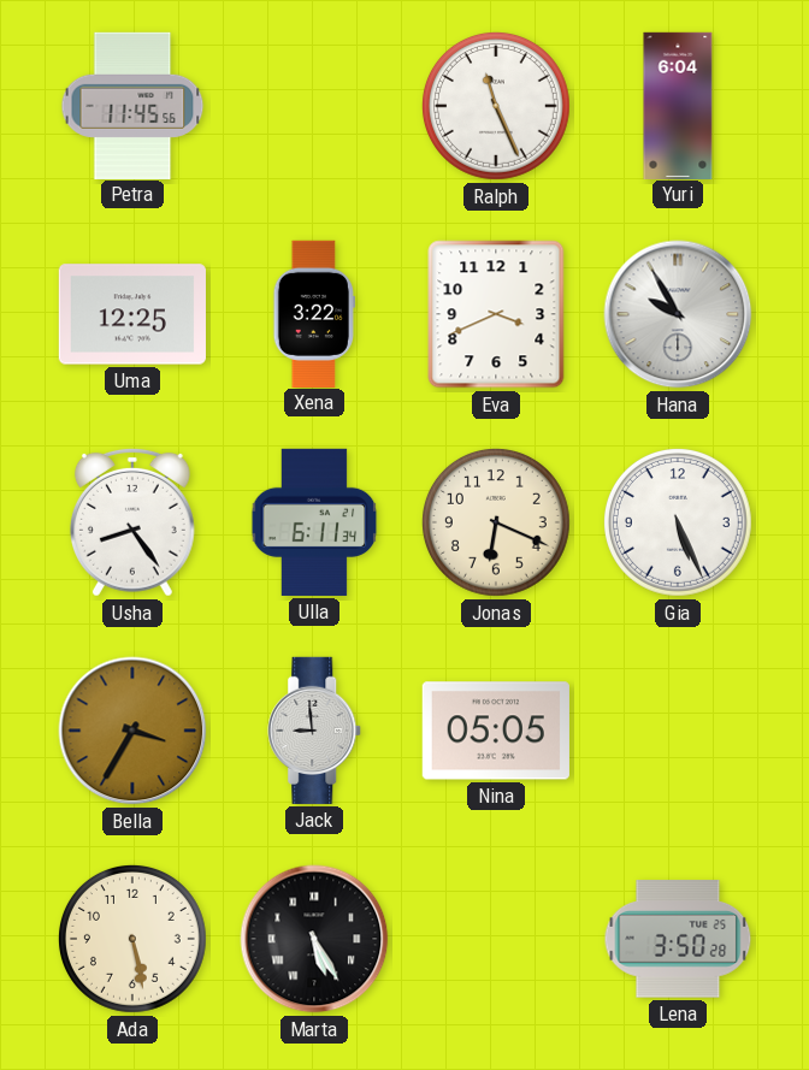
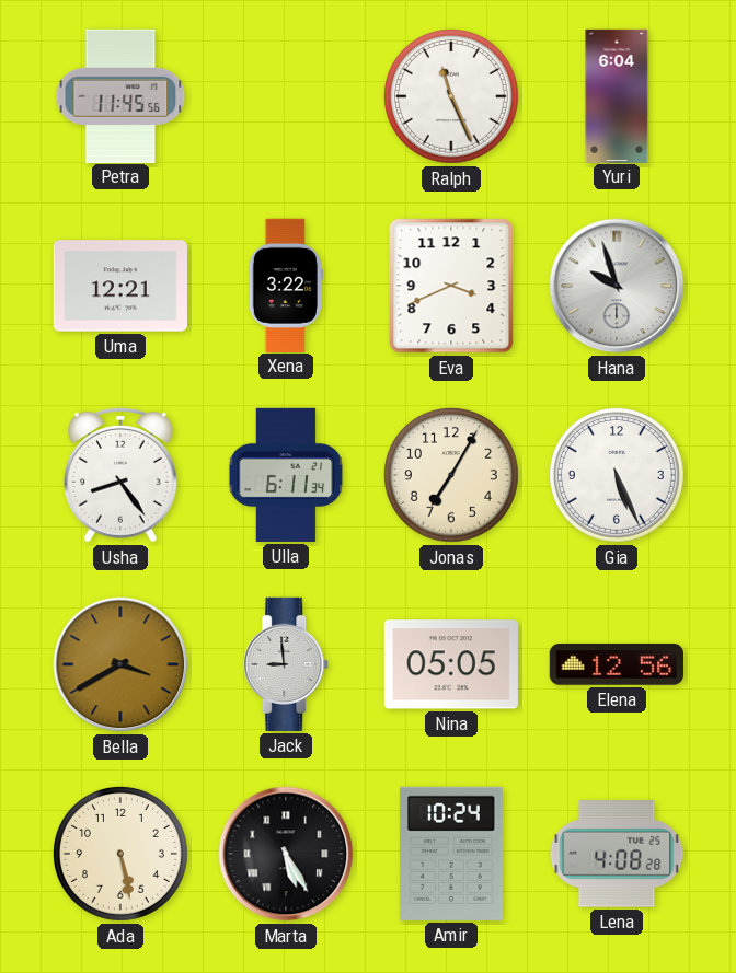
Uma: 12:25 -> 12:21
Hana: 9:55 -> 9:57
Jonas: 6:19 -> 7:05
Bella: 3:35 -> 3:40
Elena: none -> 12:56
Amir: none -> 10:24
Lena: 3:50 -> 4:08
